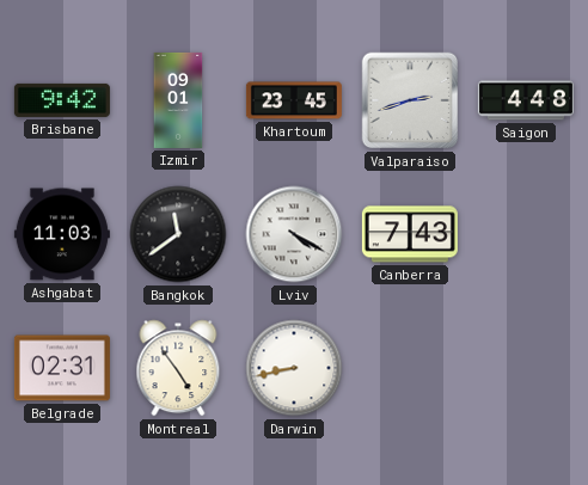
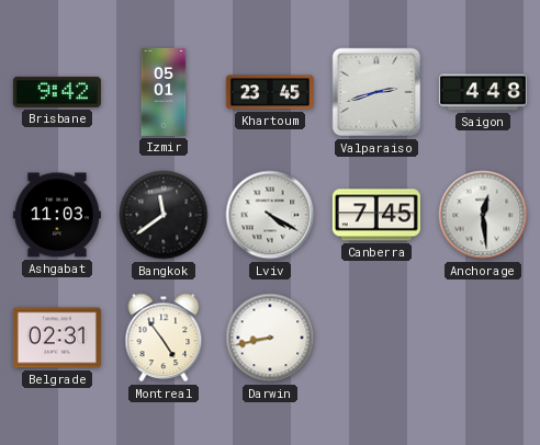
Izmir: 09:01 -> 05:01
Canberra: 7:43 -> 7:45
Anchorage: none -> 12:29
